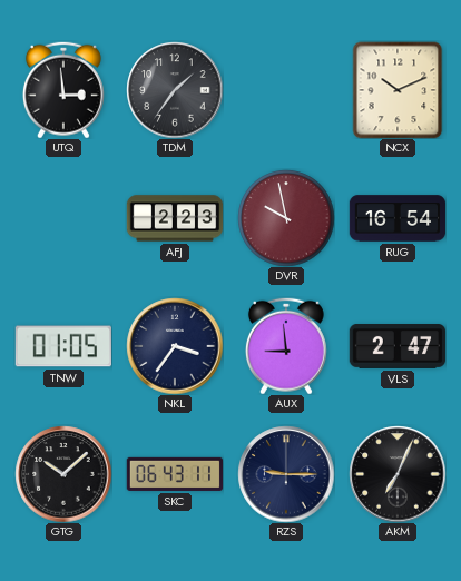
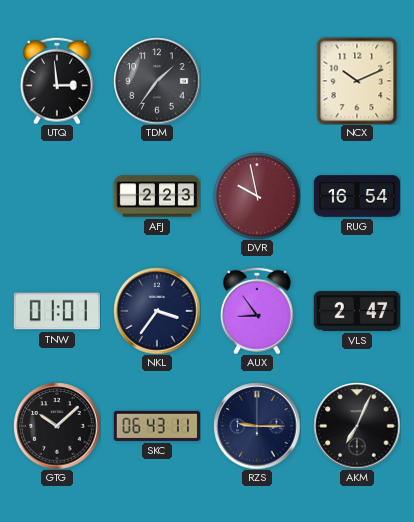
TNW: 01:05 -> 01:01
AUX: 8:59 -> 8:54
